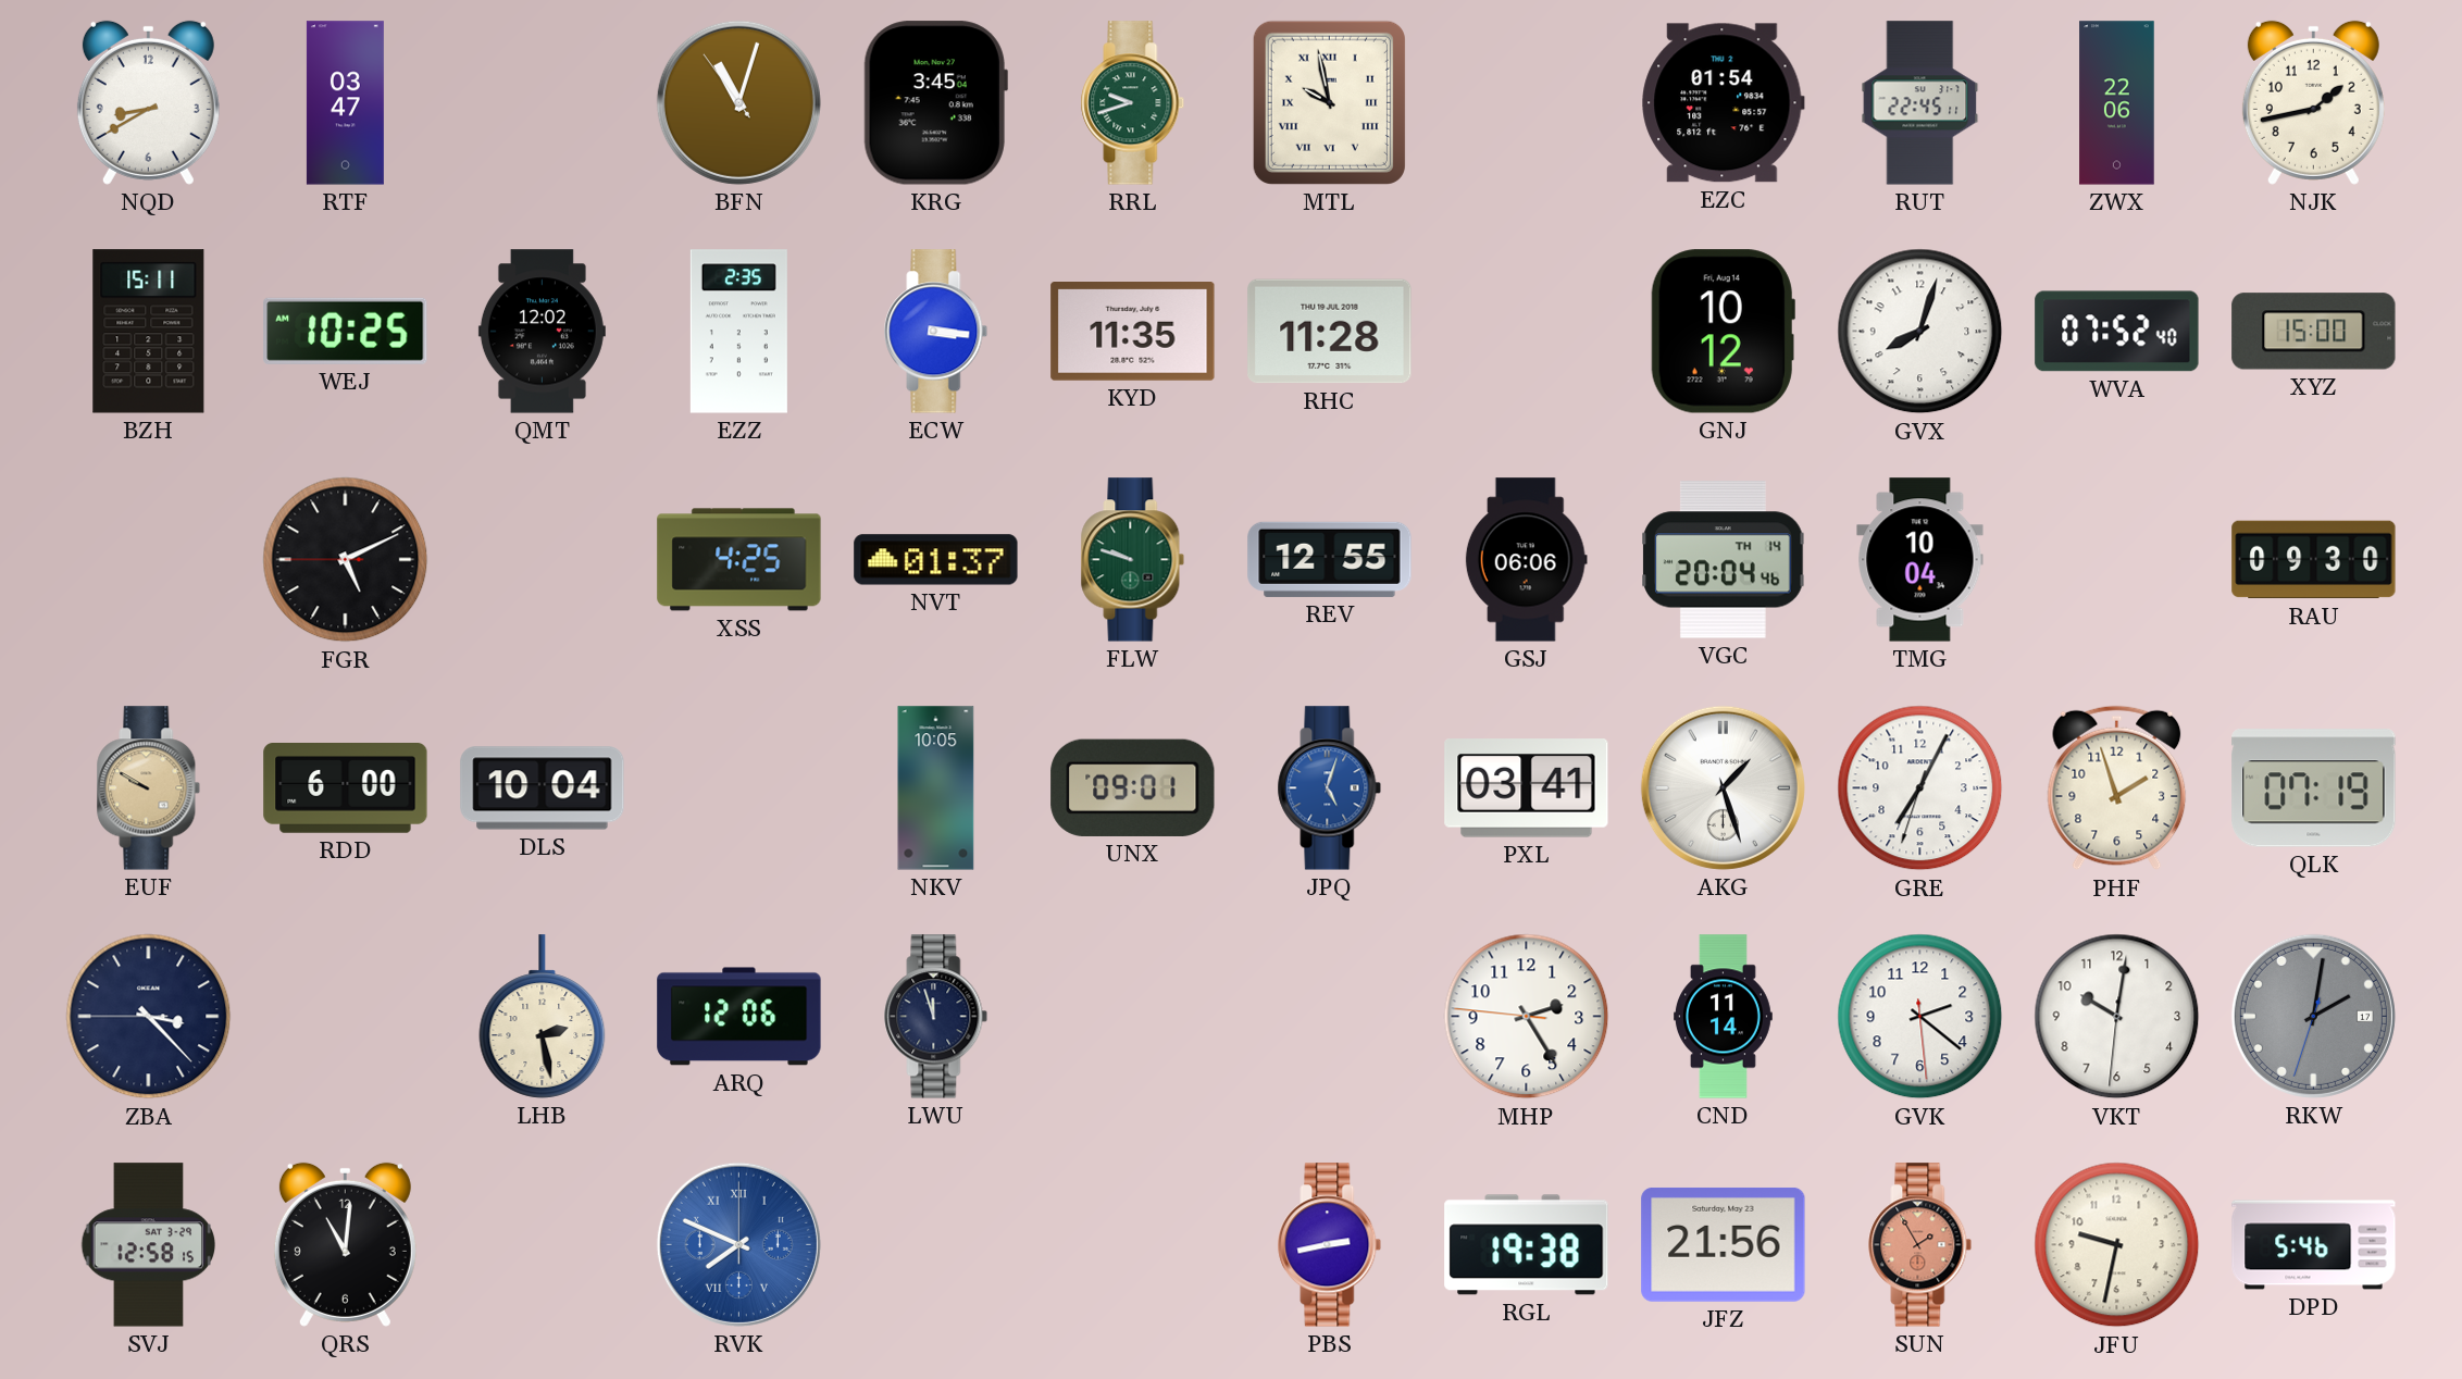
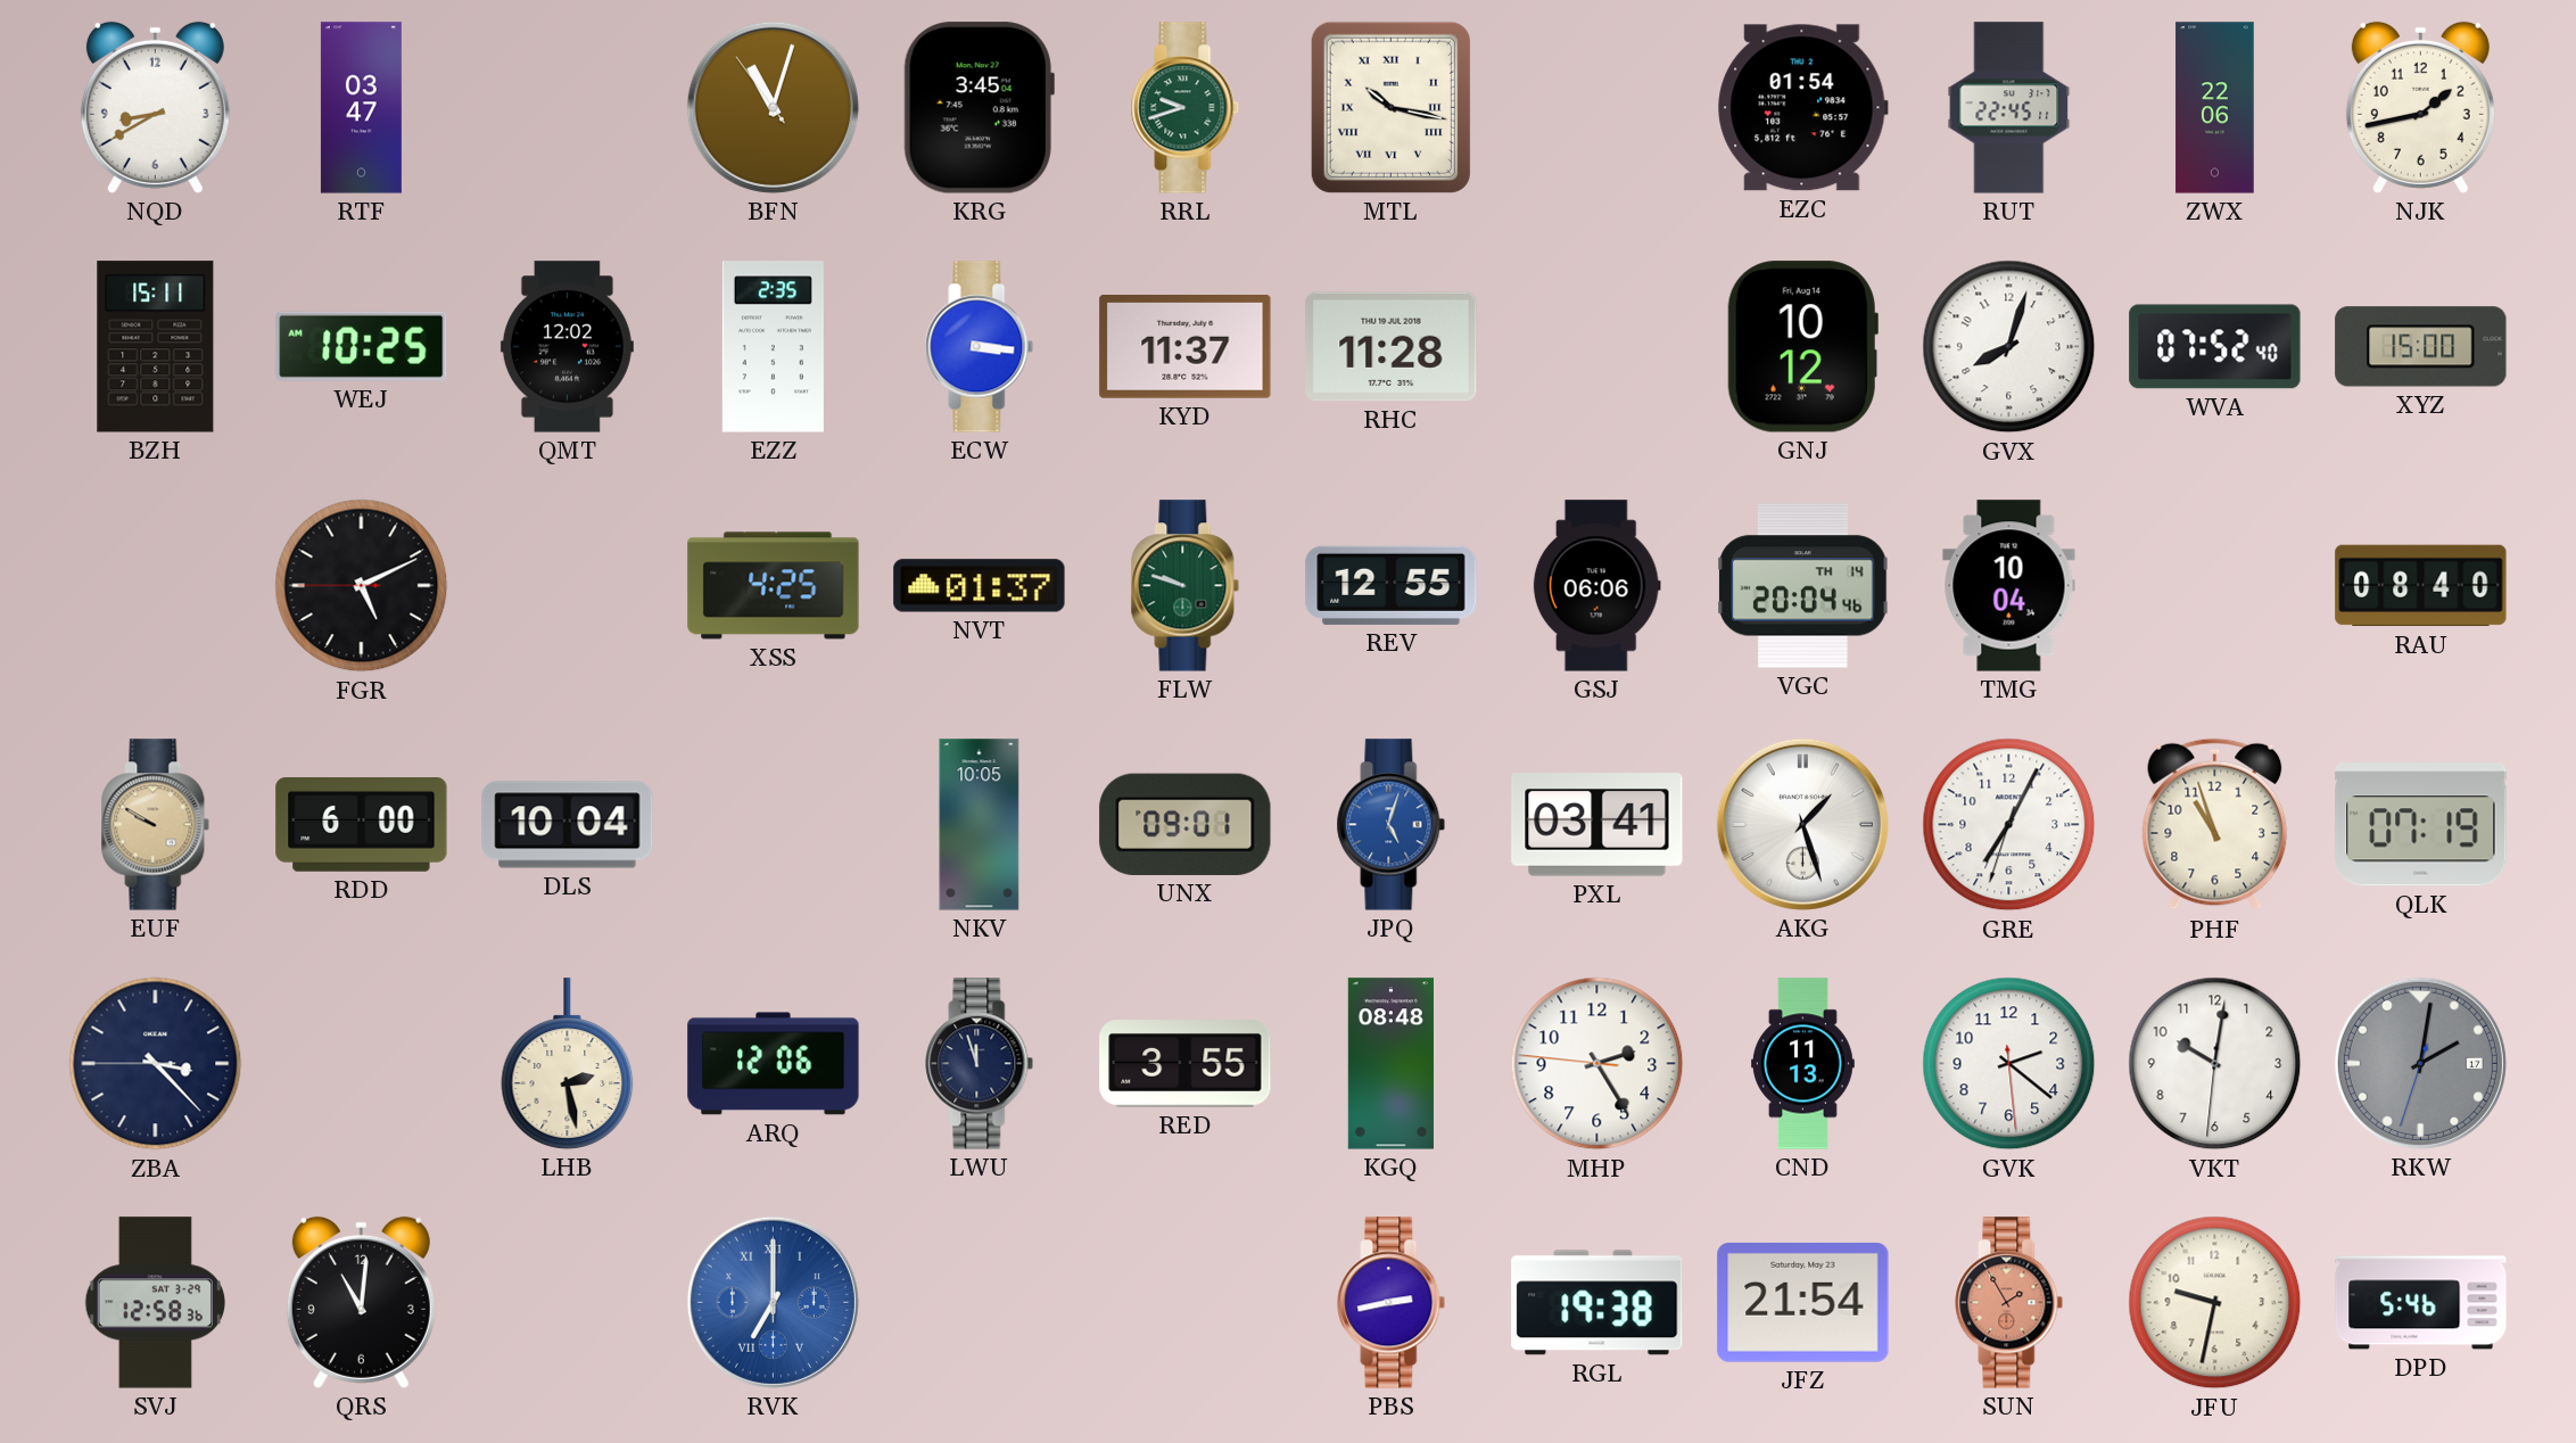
MTL: 9:58 -> 10:17
KYD: 11:35 -> 11:37
RAU: 09:30 -> 08:40
PHF: 1:57 -> 10:57
RED: none -> 3:55
KGQ: none -> 08:48
CND: 11:14 -> 11:13
SVJ: 12:58:15 -> 12:58:36
RVK: 7:49 -> 7:00
JFZ: 21:56 -> 21:54
